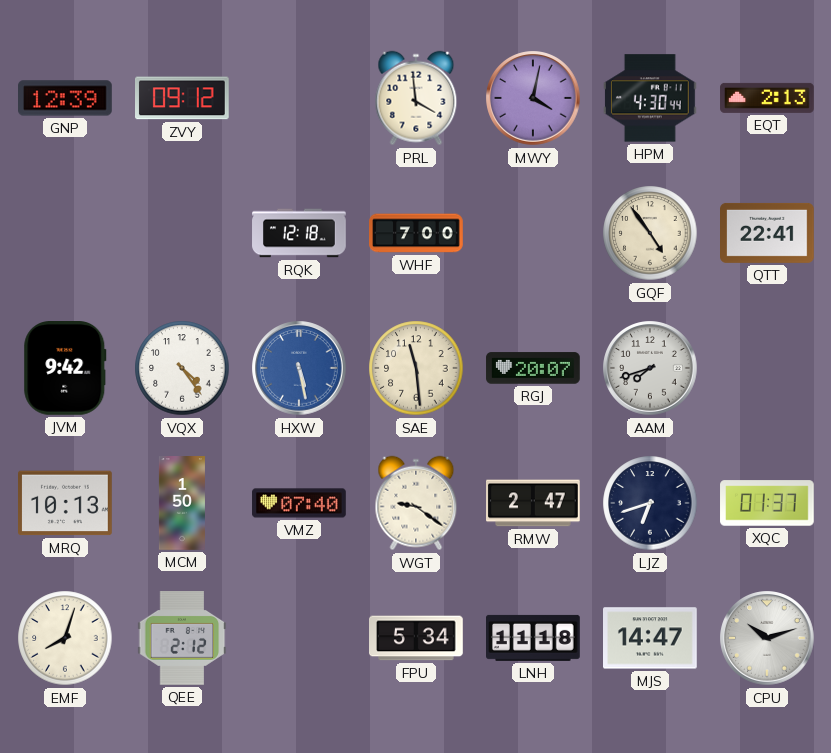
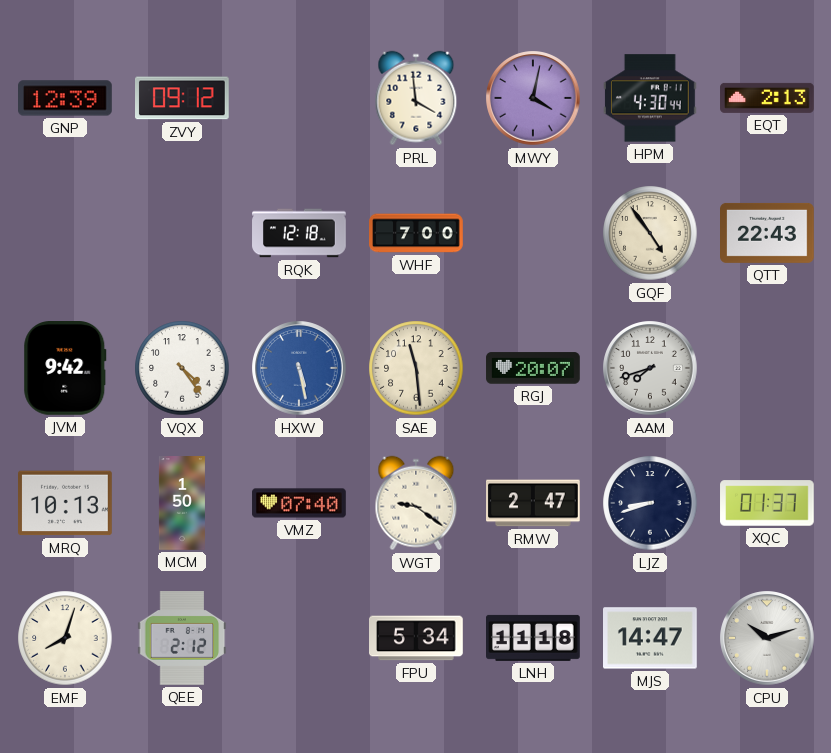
QTT: 22:41 -> 22:43
LJZ: 6:42 -> 8:42
